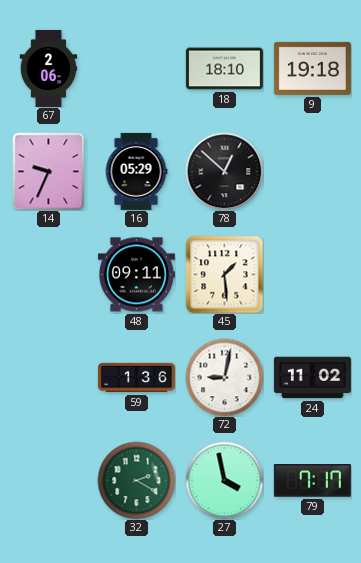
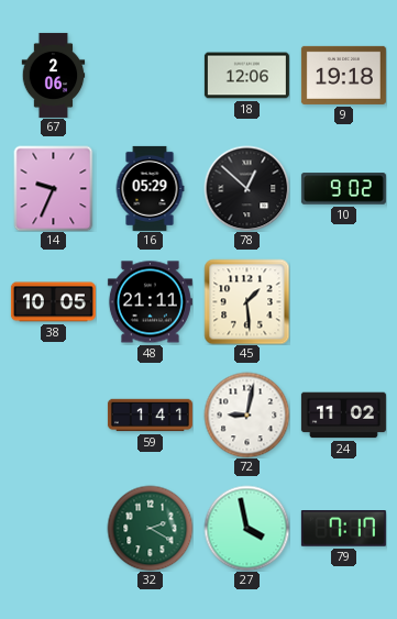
18: 18:10 -> 12:06
10: none -> 9:02
38: none -> 10:05
48: 09:11 -> 21:11
59: 1:36 -> 1:41
